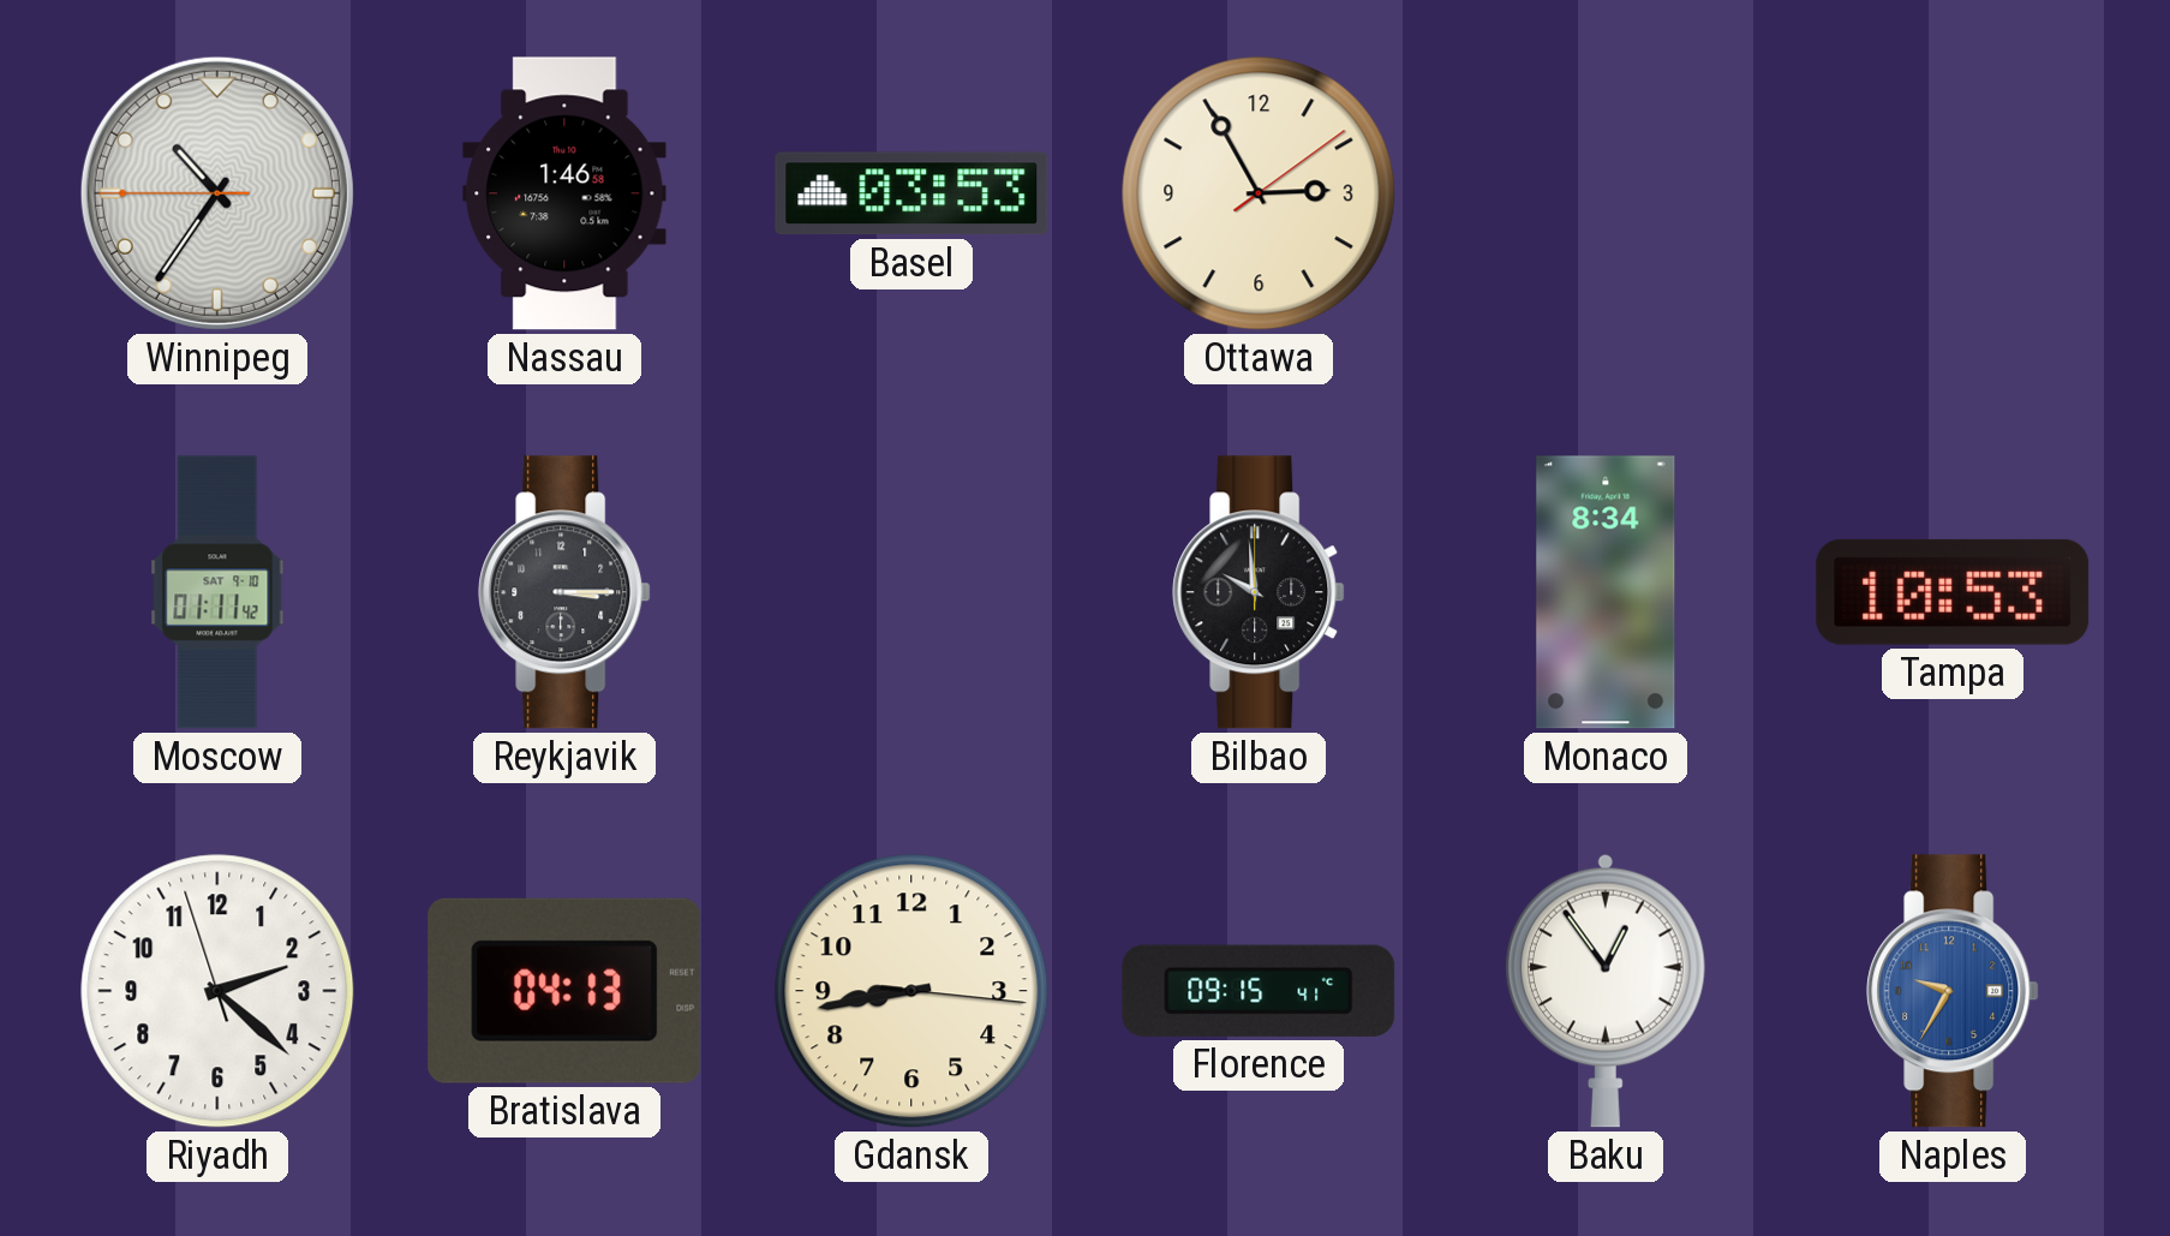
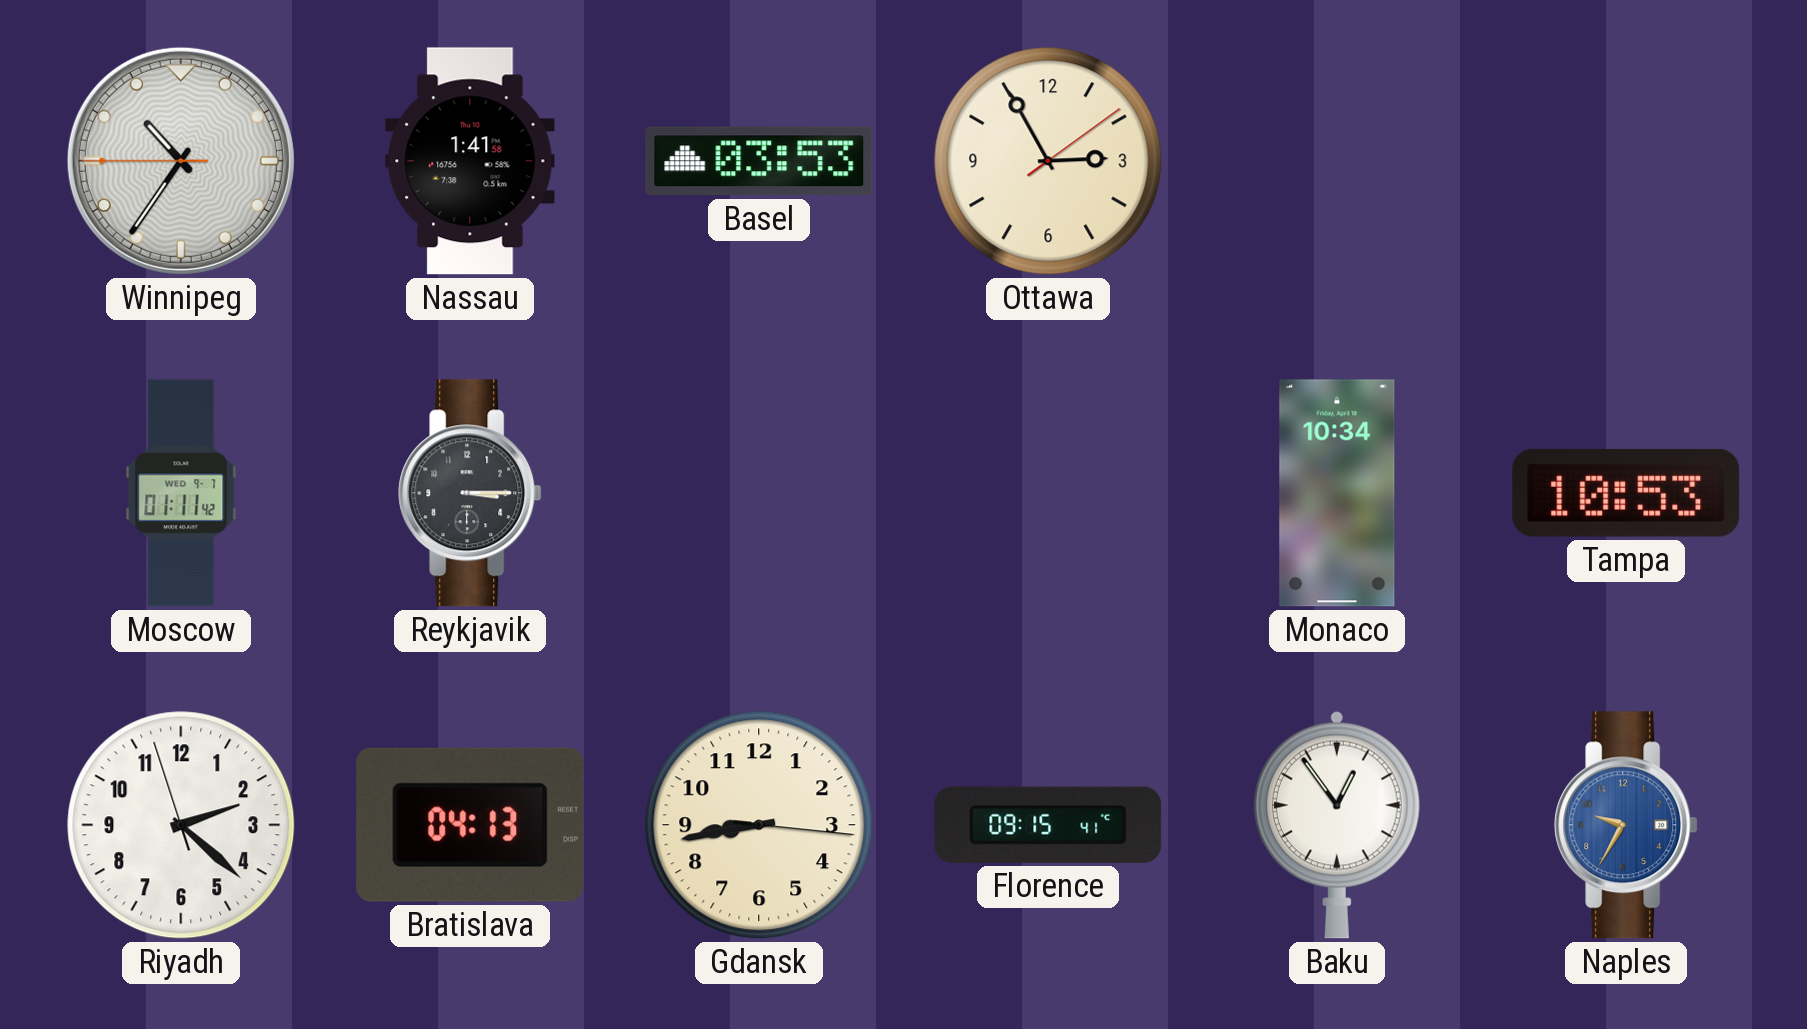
Nassau: 1:46 -> 1:41
Moscow date: SAT 9-10 -> WED 9-7
Bilbao: 9:59 -> none
Monaco: 8:34 -> 10:34
